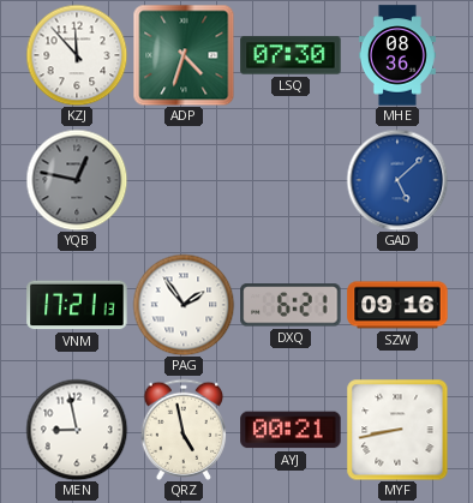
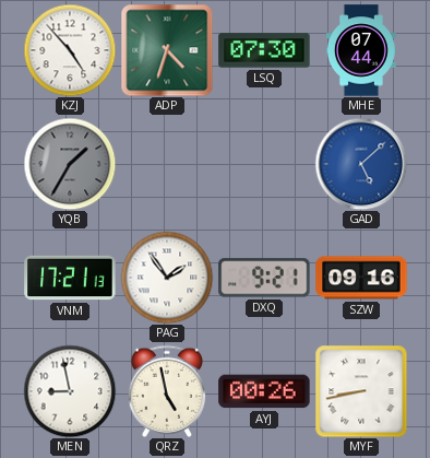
KZJ: 11:53 -> 4:53
MHE: 08:36 -> 07:44
YQB: 12:47 -> 1:35
DXQ: 6:21 -> 9:21
AYJ: 00:21 -> 00:26
